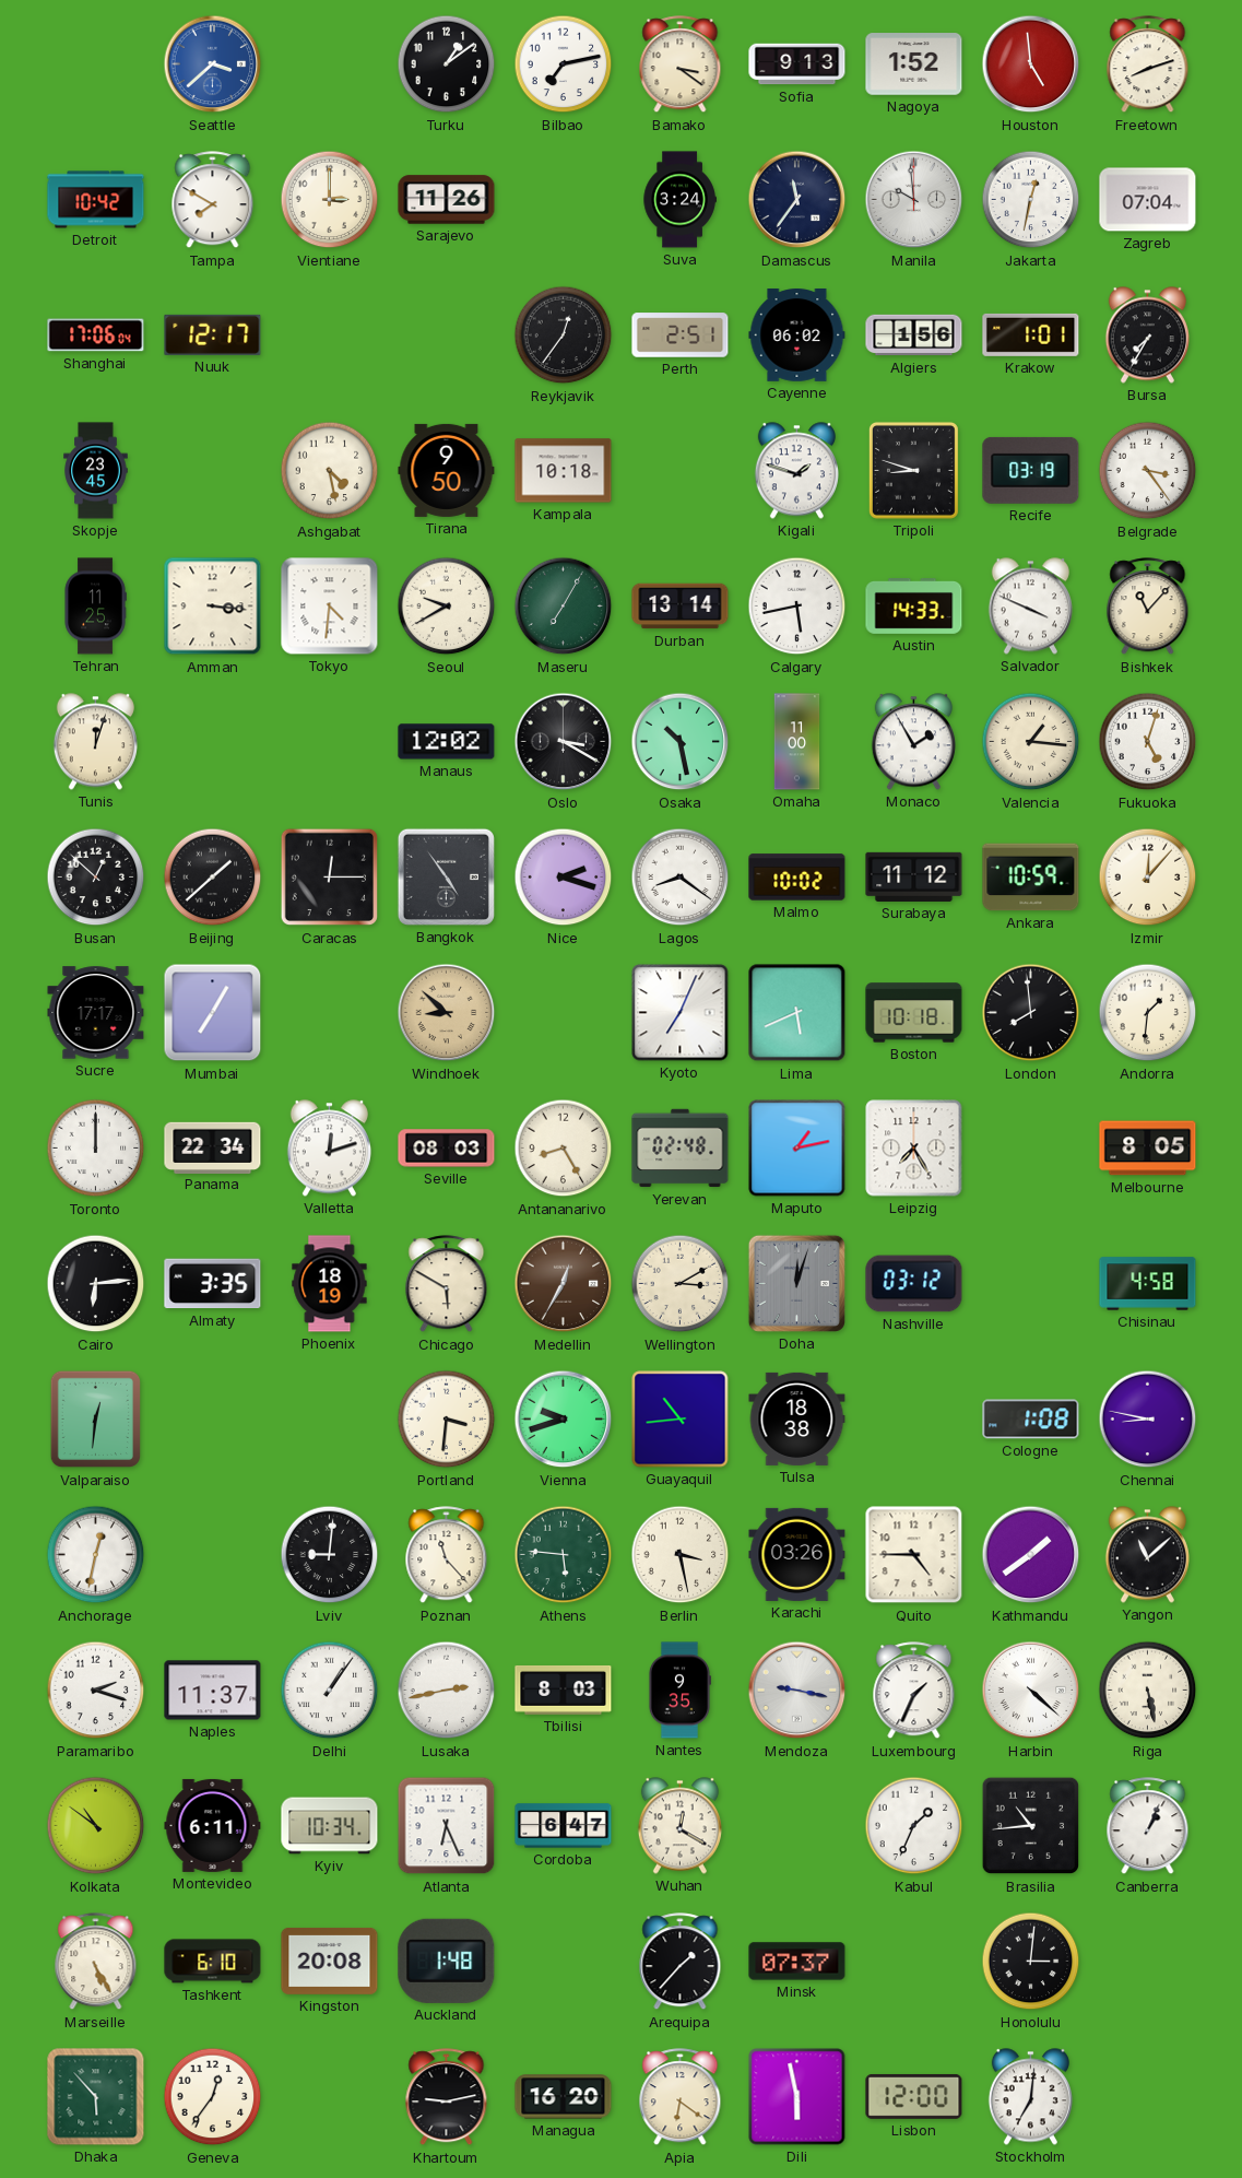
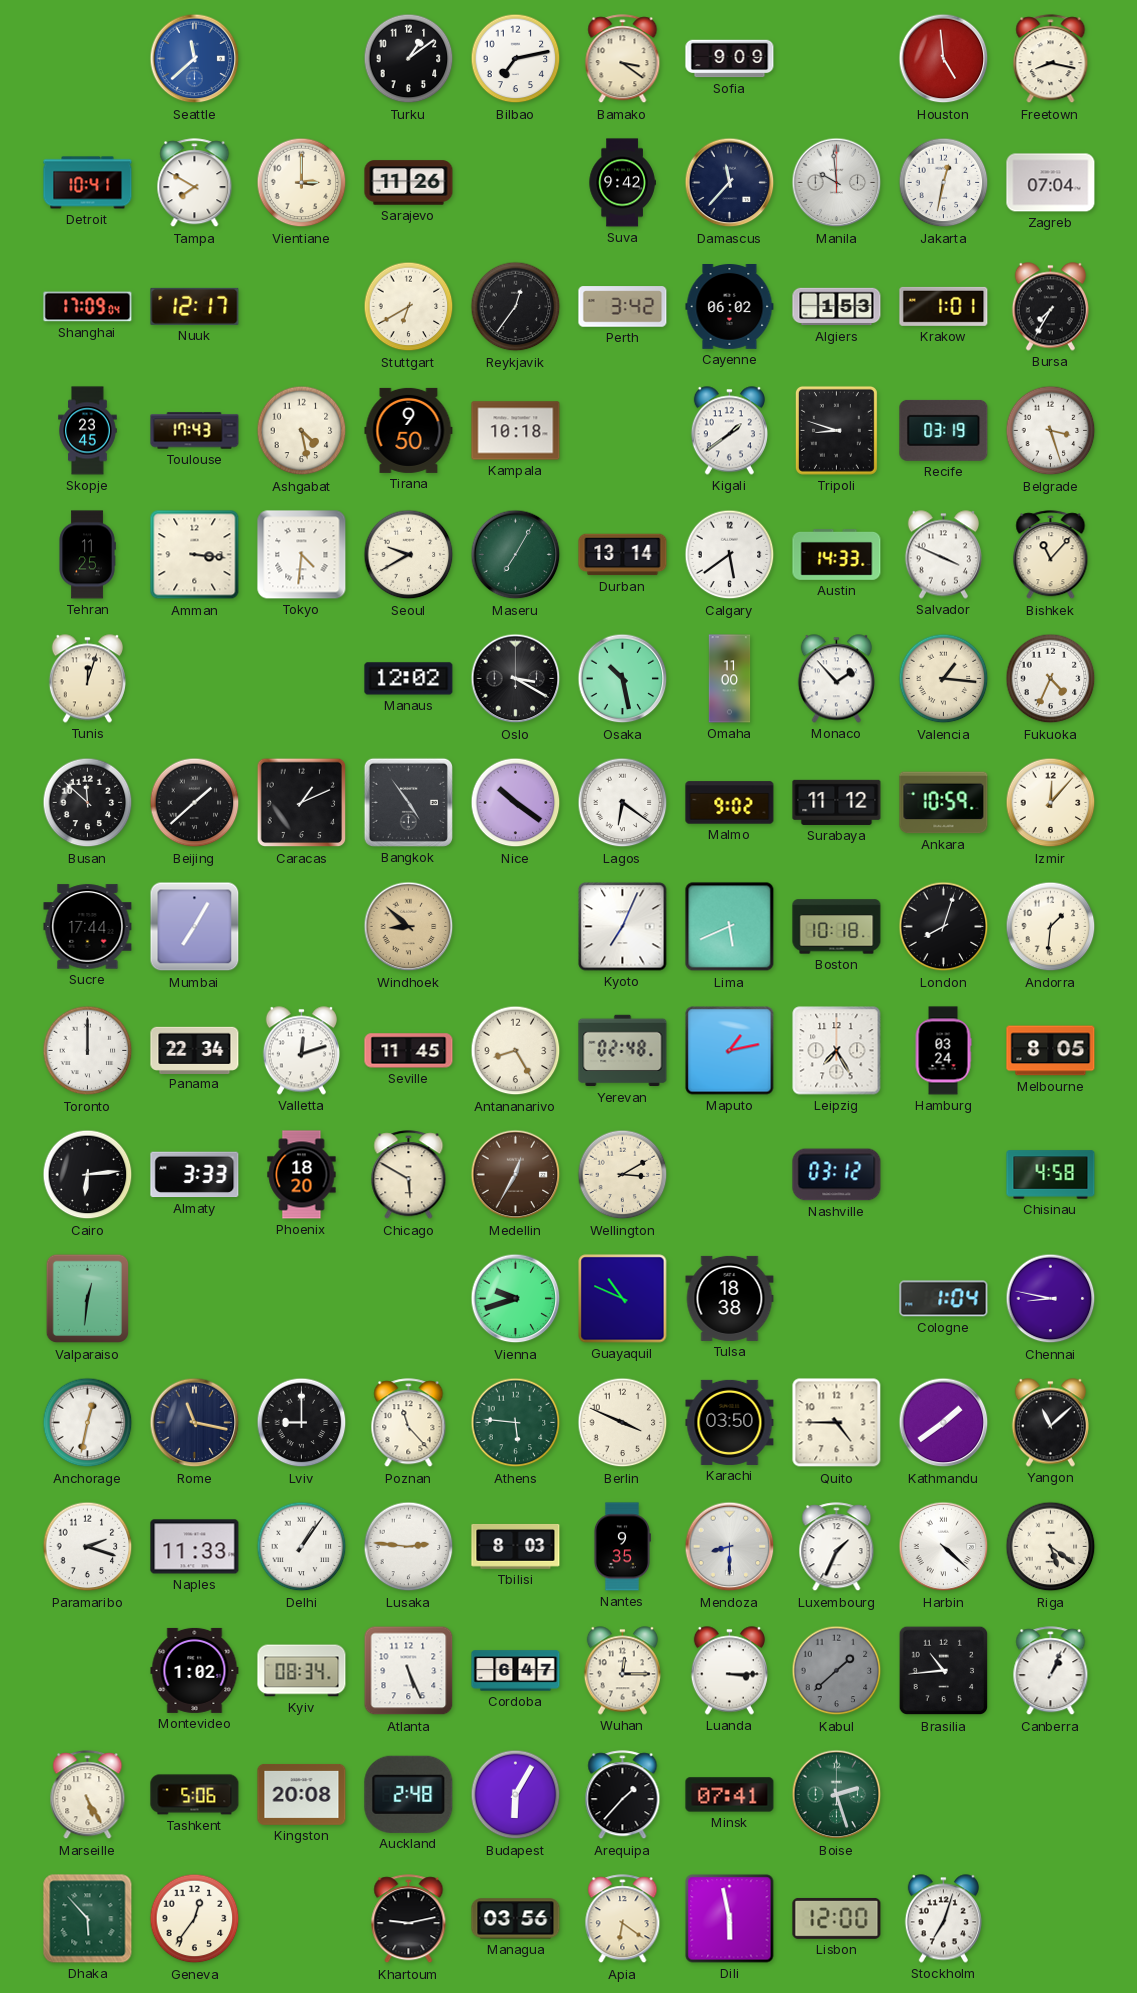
Seattle: 3:38 -> 11:38
Sofia: 9:13 -> 9:09
Nagoya: 1:52 -> none
Freetown: 8:12 -> 8:17
Detroit: 10:42 -> 10:41
Suva: 3:24 -> 9:42
Damascus: 11:36 -> 11:37
Shanghai: 17:06 -> 17:09
Stuttgart: none -> 6:40
Perth: 2:51 -> 3:42
Algiers: 1:56 -> 1:53
Toulouse: none -> 17:43
Kigali: 1:48 -> 1:39
Belgrade: 3:24 -> 3:27
Calgary: 5:43 -> 5:39
Monaco: 1:55 -> 1:53
Fukuoka: 5:03 -> 4:34
Busan: 12:52 -> 11:52
Caracas: 12:15 -> 1:11
Nice: 2:18 -> 10:21
Lagos: 8:21 -> 6:21
Malmo: 10:02 -> 9:02
Sucre: 17:17 -> 17:44
London: 7:59 -> 8:03
Seville: 08:03 -> 11:45
Hamburg: none -> 03:24
Almaty: 3:35 -> 3:33
Phoenix: 18:19 -> 18:20
Doha: 12:03 -> none
Portland: 3:31 -> none
Guayaquil: 10:44 -> 10:49
Cologne: 1:08 -> 1:04
Rome: none -> 11:17
Lviv: 9:01 -> 9:00
Berlin: 3:28 -> 3:49
Karachi: 03:26 -> 03:50
Naples: 11:37 -> 11:33
Lusaka: 2:43 -> 2:46
Mendoza: 9:17 -> 8:30
Riga: 5:28 -> 5:21
Kolkata: 10:51 -> none
Montevideo: 6:11 -> 1:02
Kyiv: 10:34 -> 08:34
Atlanta: 6:26 -> 5:26
Wuhan: 12:20 -> 12:15
Luanda: none -> 3:15
Kabul: 1:34 -> 1:38
Kabul dial: white -> grey
Tashkent: 6:10 -> 5:06
Auckland: 1:48 -> 2:48
Budapest: none -> 6:05
Minsk: 07:37 -> 07:41
Boise: none -> 2:27
Honolulu: 3:01 -> none
Managua: 16:20 -> 03:56
Stockholm: 7:01 -> 7:03
